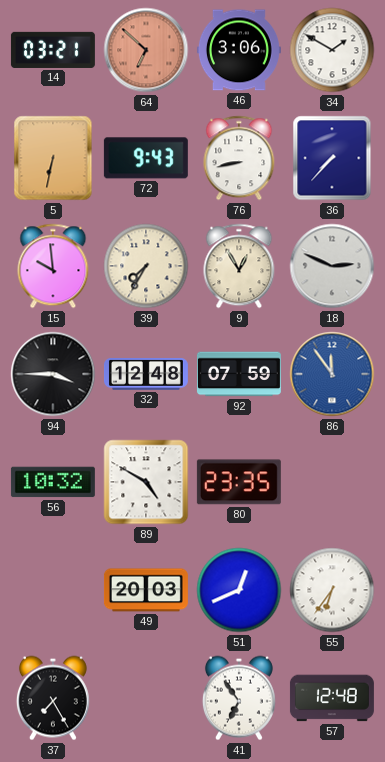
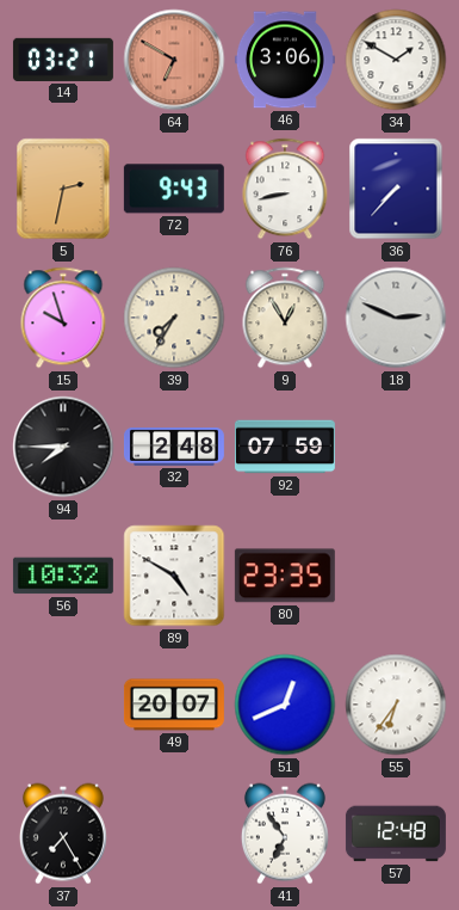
64: 6:52 -> 6:50
5: 6:32 -> 2:32
15: 9:59 -> 9:57
94: 3:45 -> 7:45
32: 12:48 -> 2:48
86: 11:54 -> none
49: 20:03 -> 20:07
